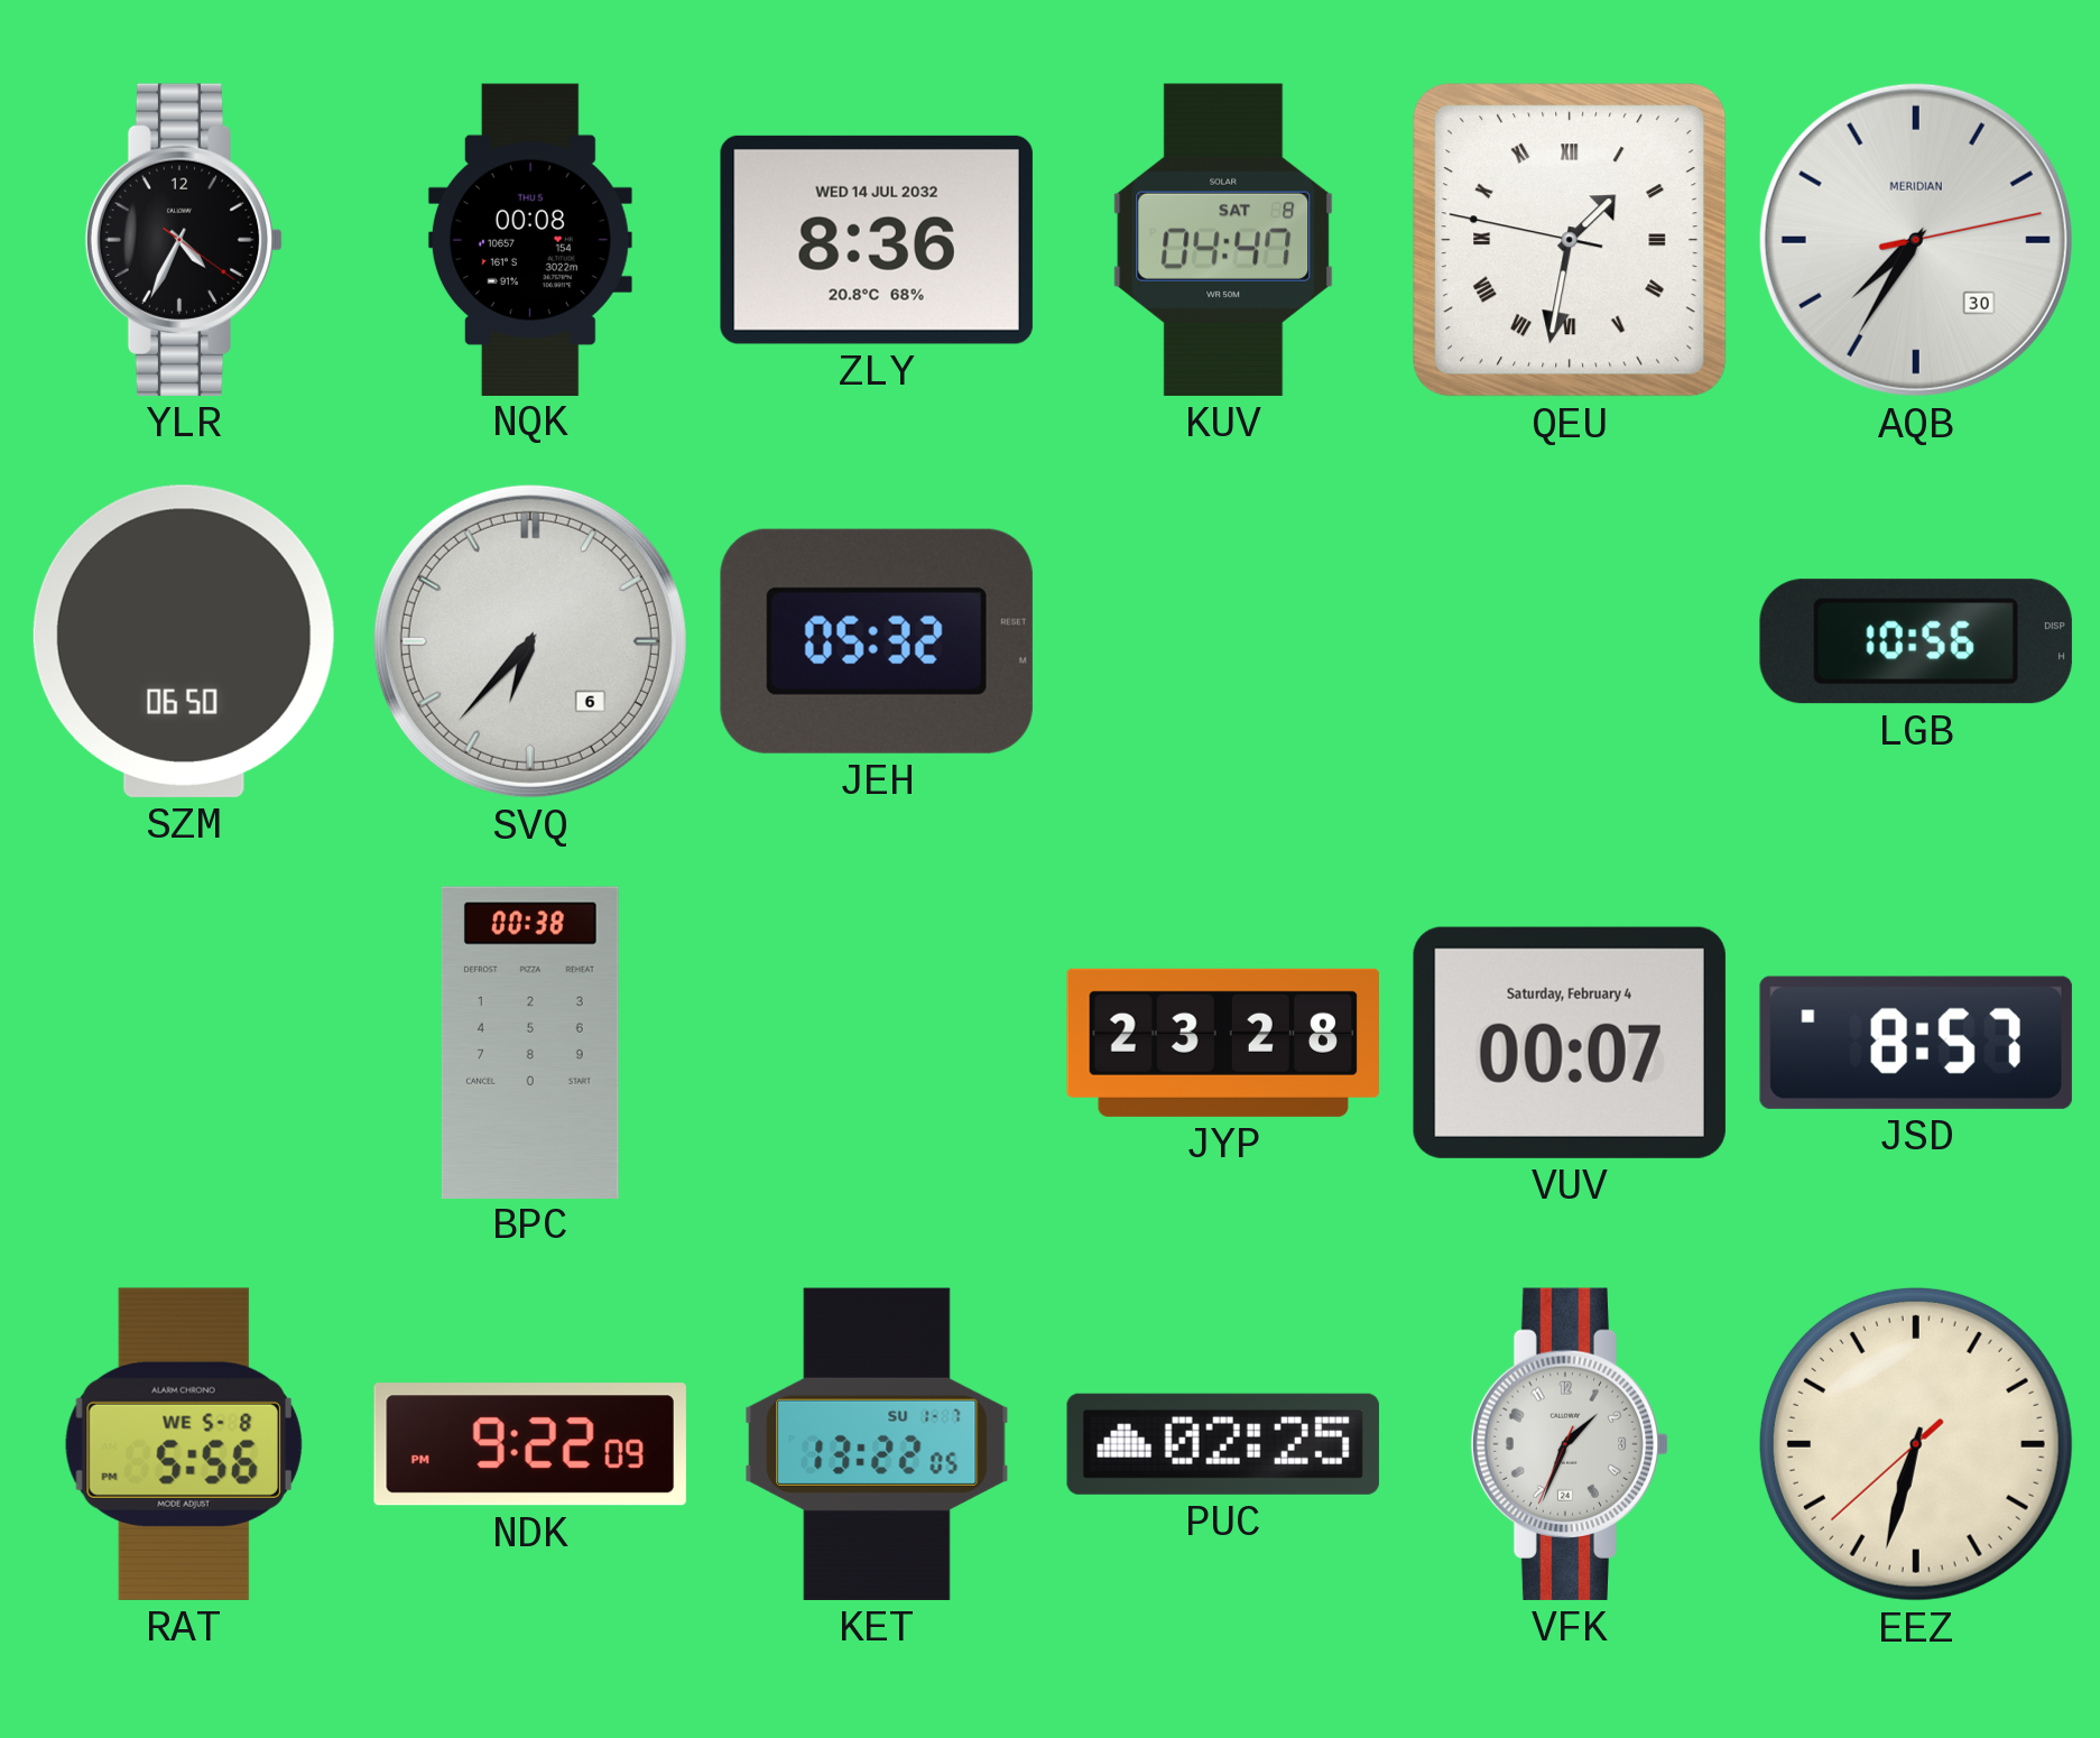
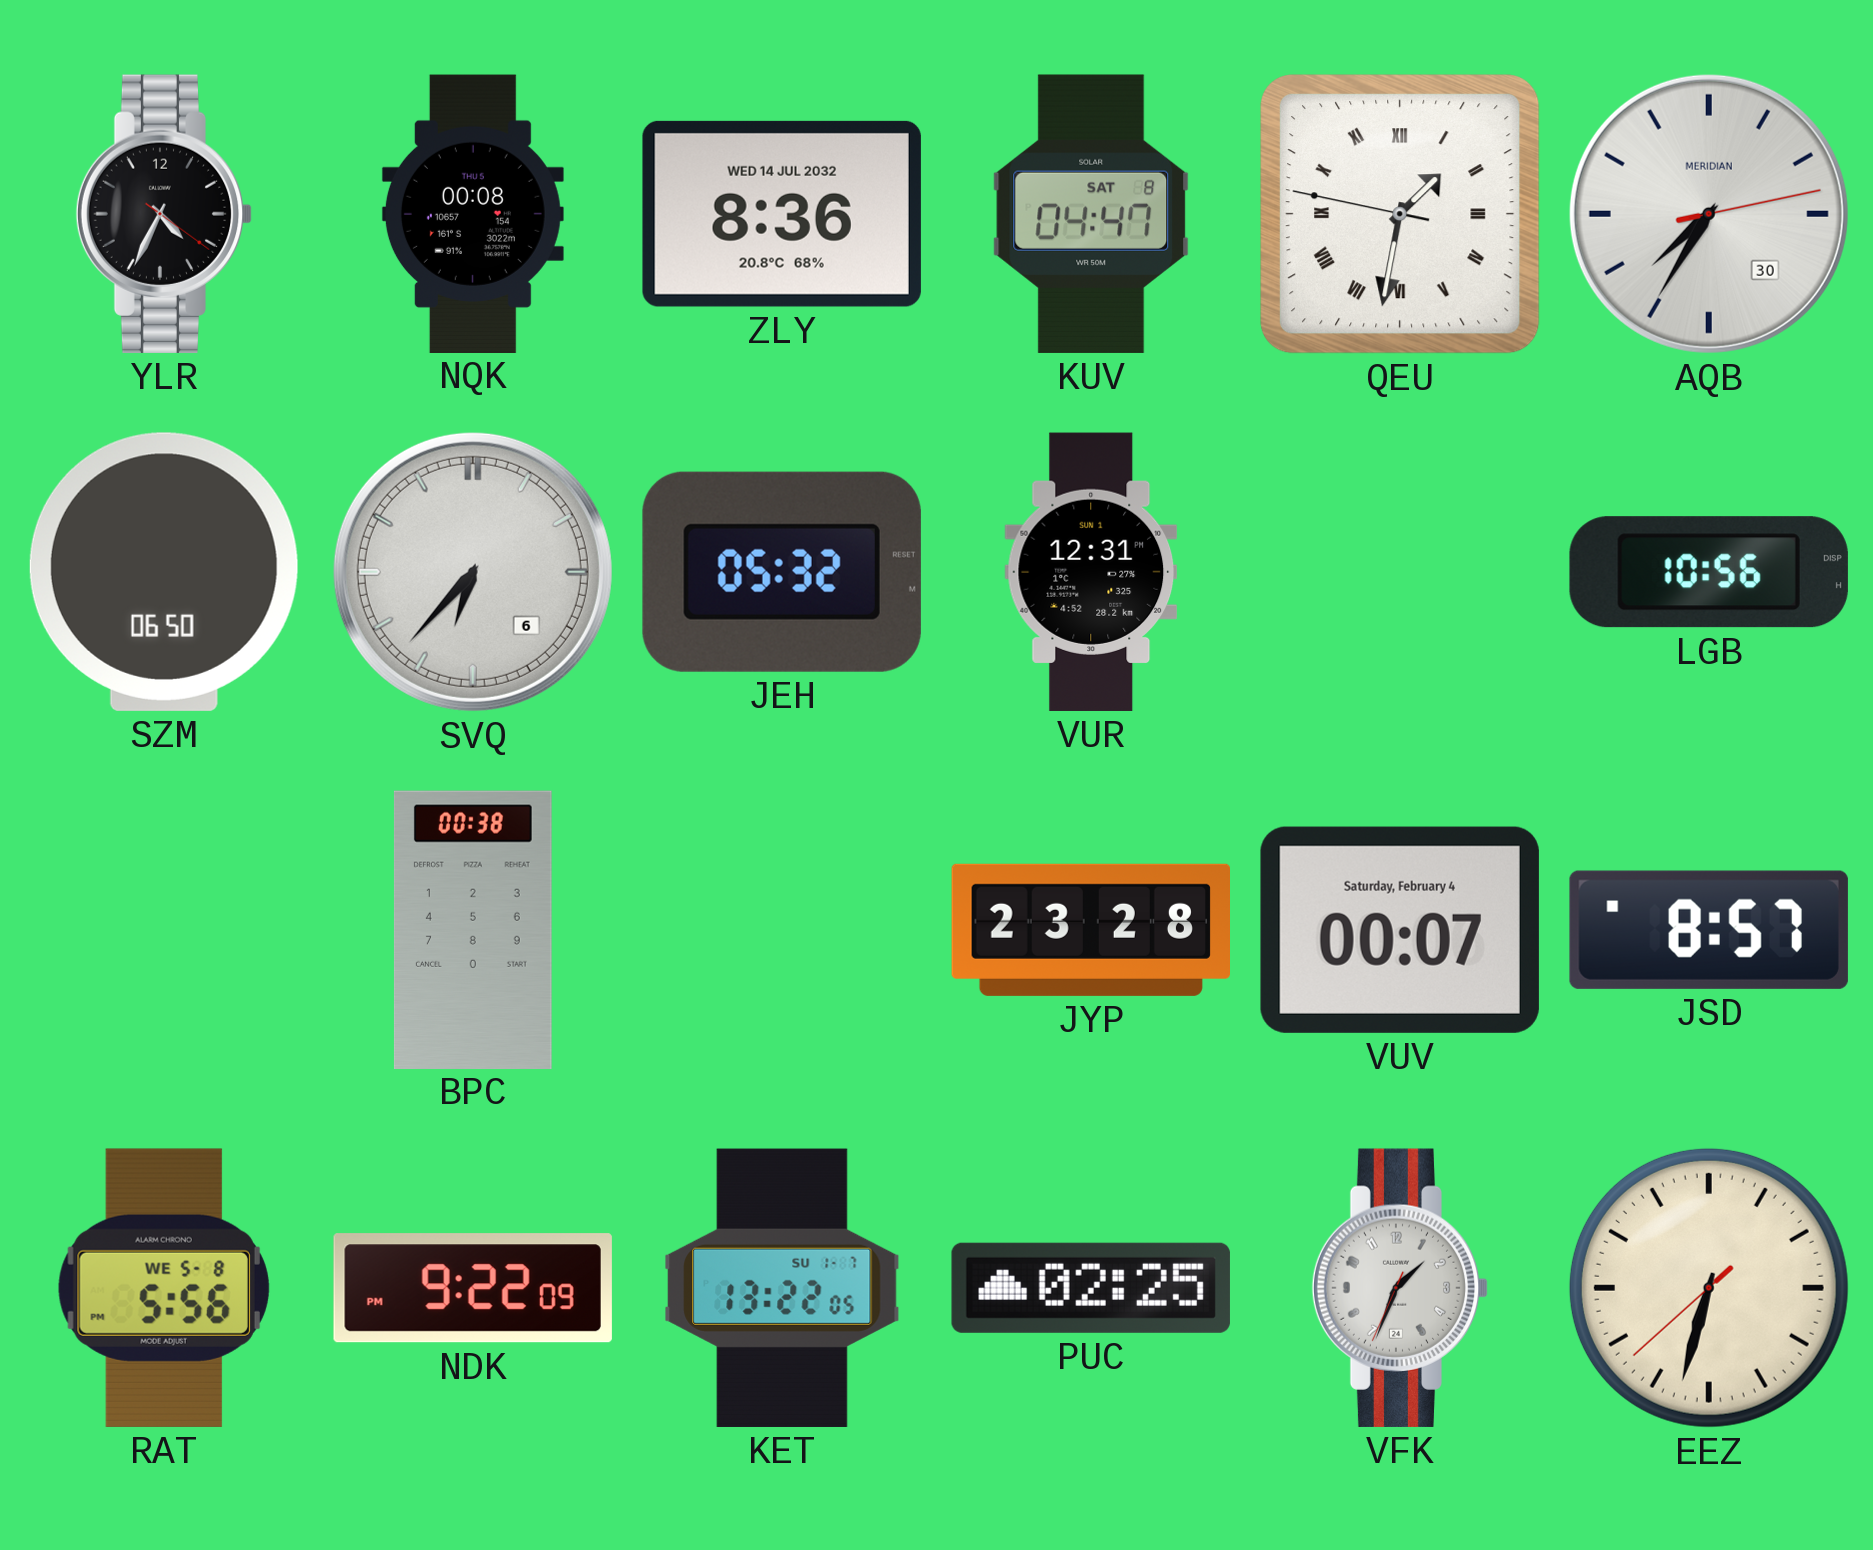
VUR: none -> 12:31
